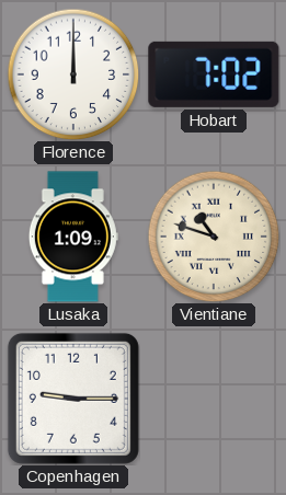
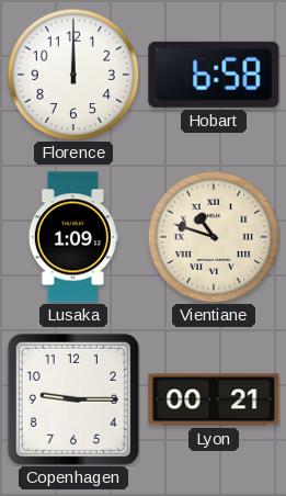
Hobart: 7:02 -> 6:58
Lyon: none -> 00:21
